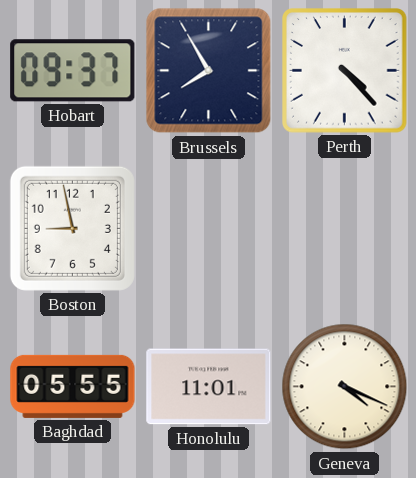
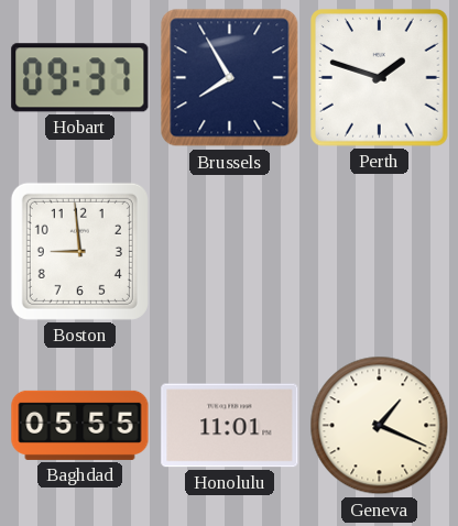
Perth: 4:23 -> 1:48
Boston: 8:58 -> 8:59
Geneva: 4:19 -> 1:19
